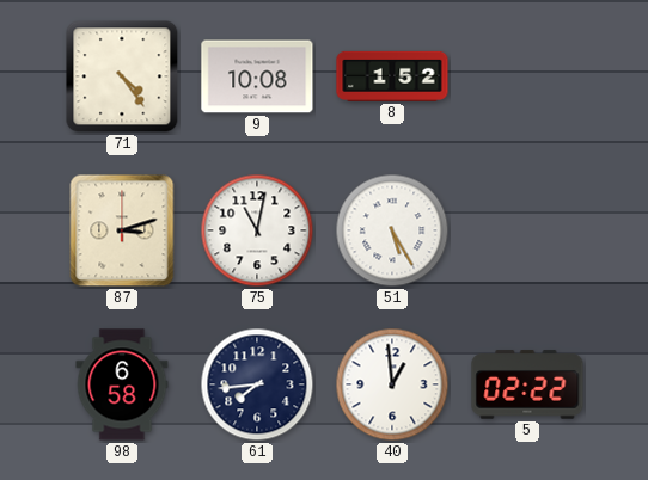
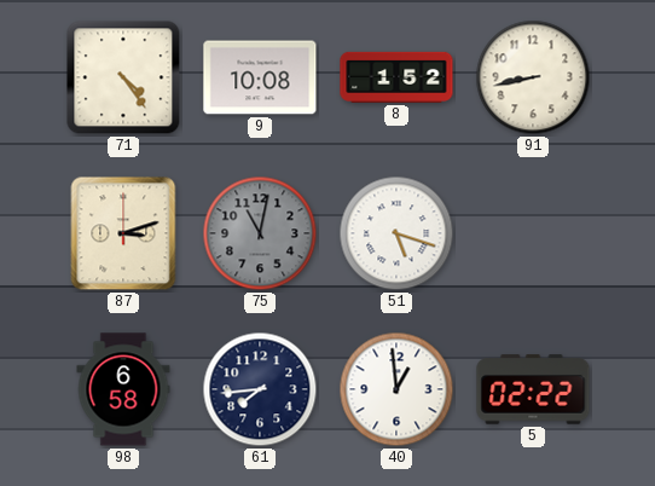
91: none -> 8:43
75 dial: white -> grey
51: 5:25 -> 5:18
